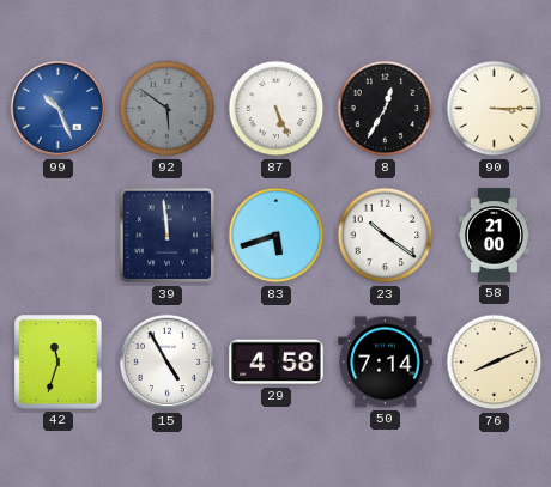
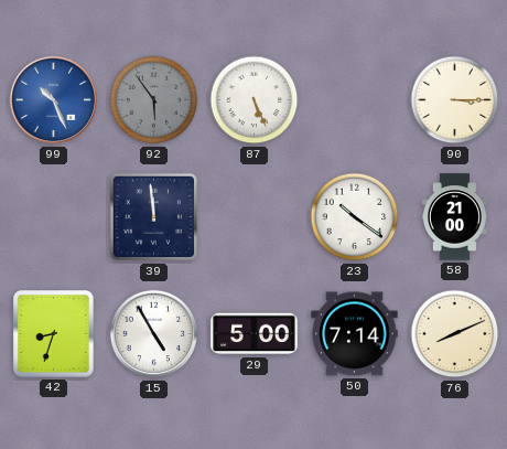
92: 5:51 -> 5:54
8: 12:35 -> none
83: 5:42 -> none
42: 11:33 -> 8:33
29: 4:58 -> 5:00
